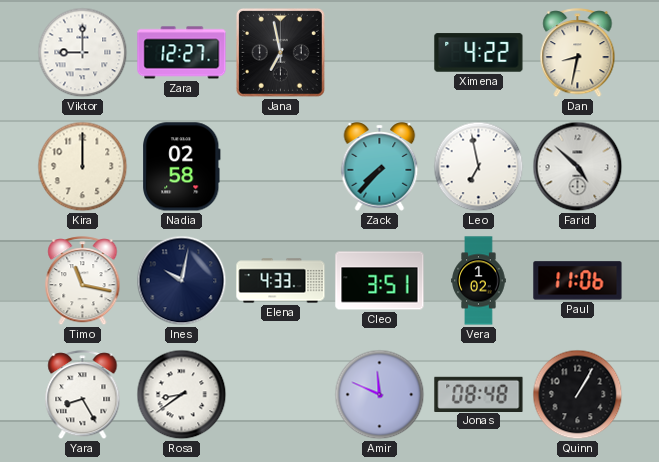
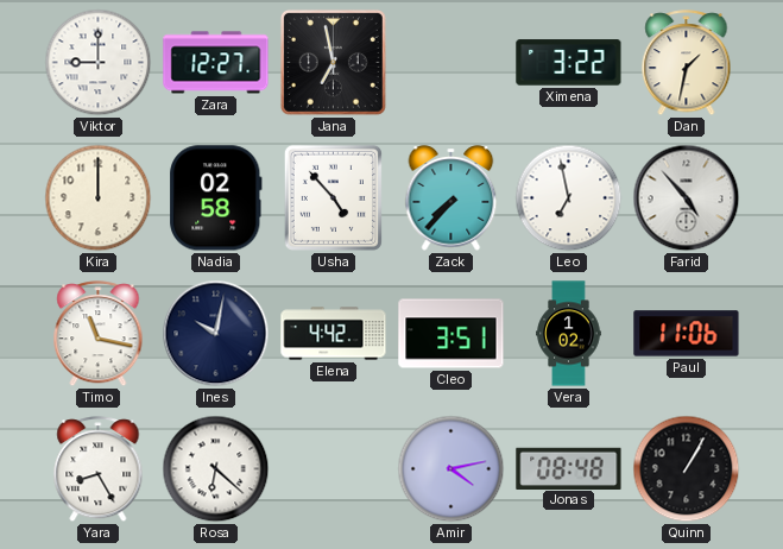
Ximena: 4:22 -> 3:22
Dan: 8:32 -> 1:32
Usha: none -> 4:53
Farid: 4:52 -> 4:53
Elena: 4:33 -> 4:42
Rosa: 8:39 -> 6:22
Amir: 11:49 -> 4:13
